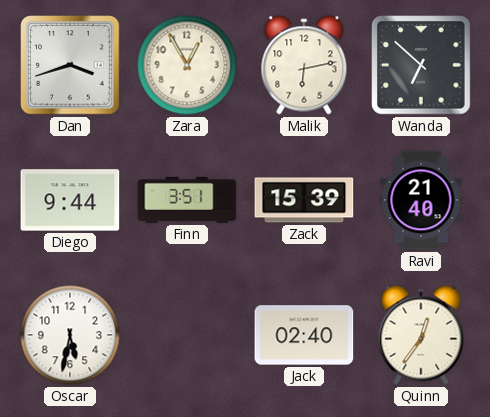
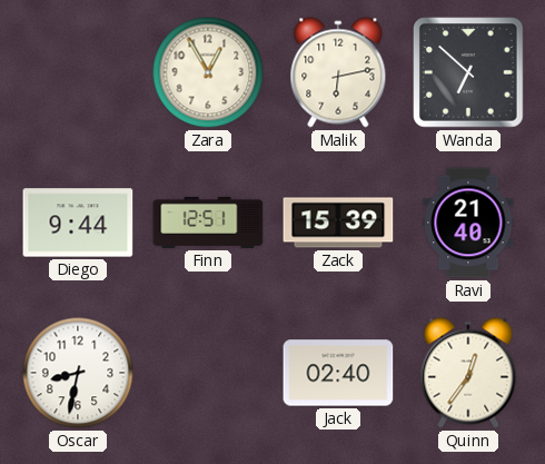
Dan: 3:42 -> none
Finn: 3:51 -> 12:51
Oscar: 5:32 -> 8:32
